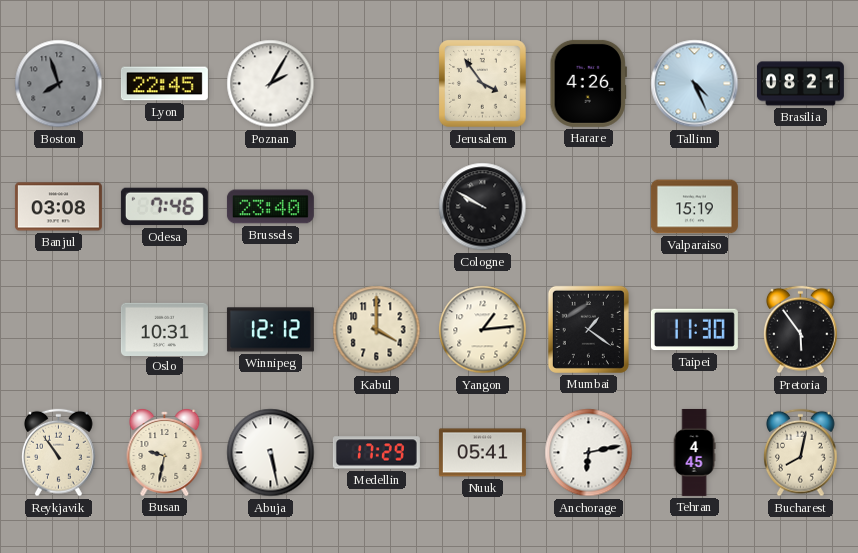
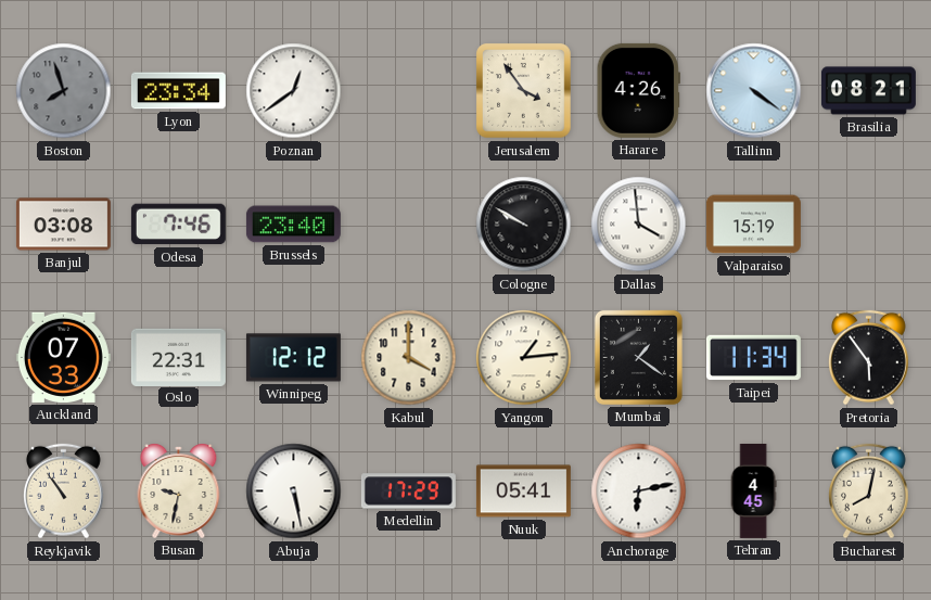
Lyon: 22:45 -> 23:34
Poznan: 2:05 -> 12:39
Tallinn: 4:26 -> 4:21
Dallas: none -> 3:59
Auckland: none -> 07:33
Oslo: 10:31 -> 22:31
Taipei: 11:30 -> 11:34
